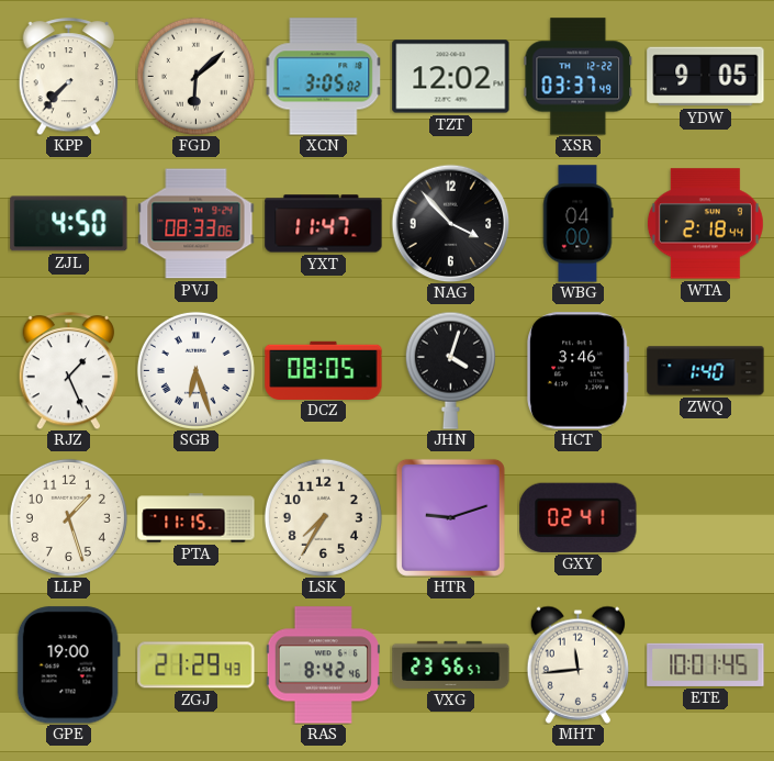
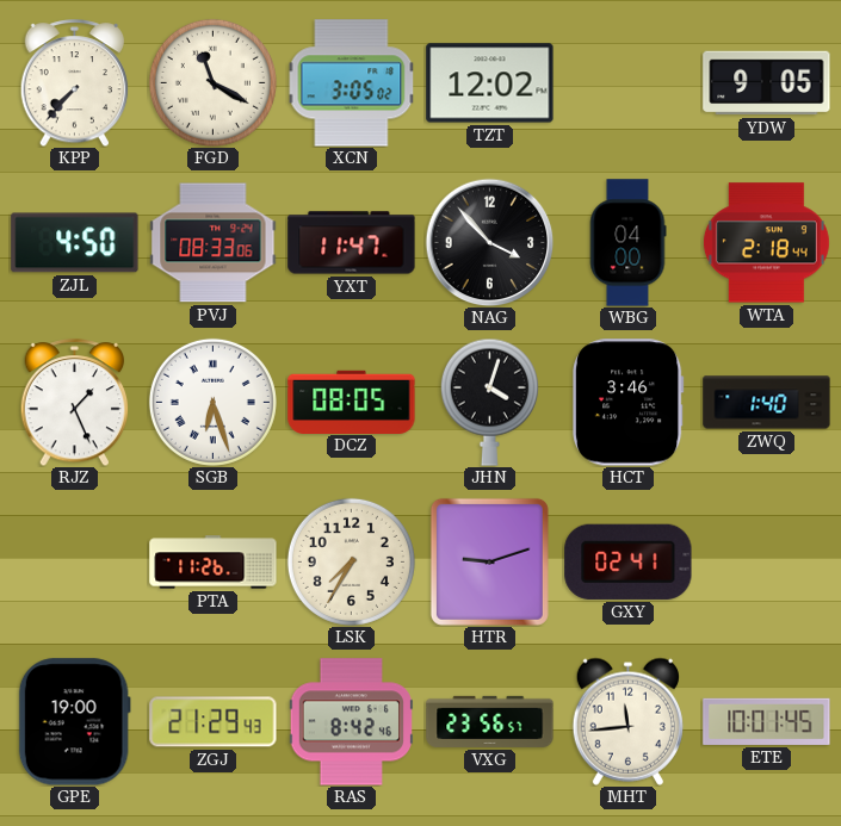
FGD: 6:08 -> 11:20
XSR: 03:37 -> none
LLP: 1:27 -> none
PTA: 11:15 -> 11:26
